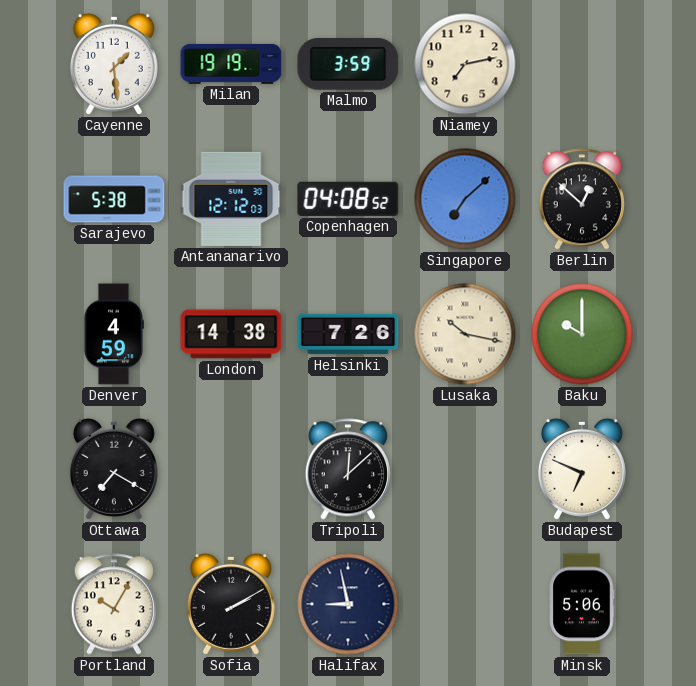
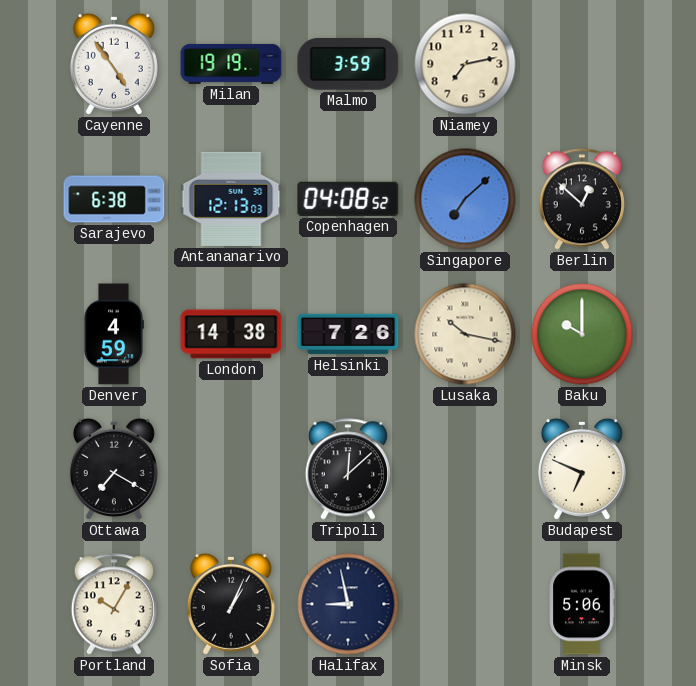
Cayenne: 1:29 -> 4:54
Sarajevo: 5:38 -> 6:38
Antananarivo: 12:12 -> 12:13
Sofia: 2:10 -> 1:04
